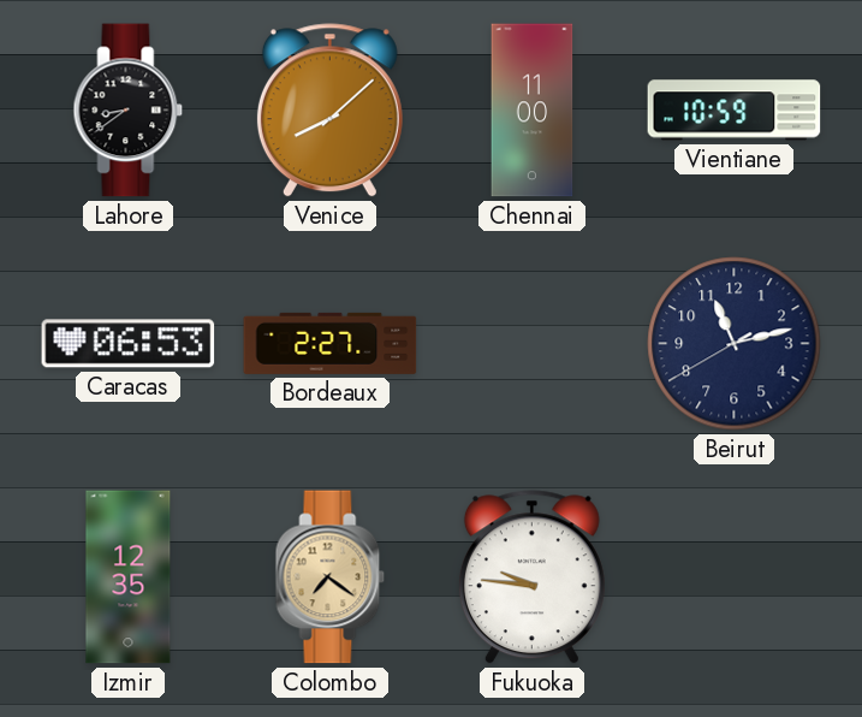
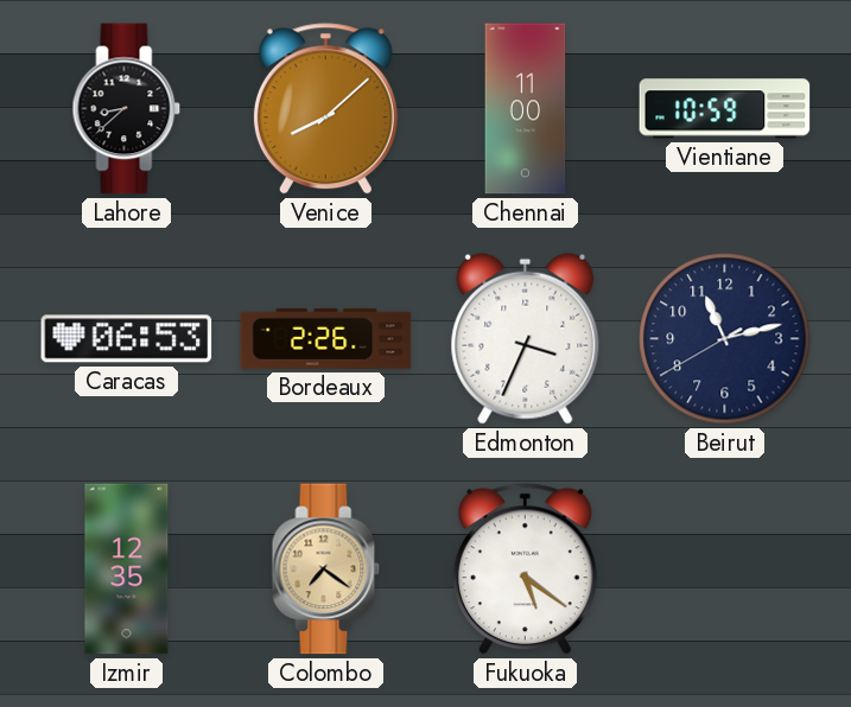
Lahore: 8:39 -> 8:38
Bordeaux: 2:27 -> 2:26
Edmonton: none -> 3:34
Fukuoka: 9:46 -> 5:21
